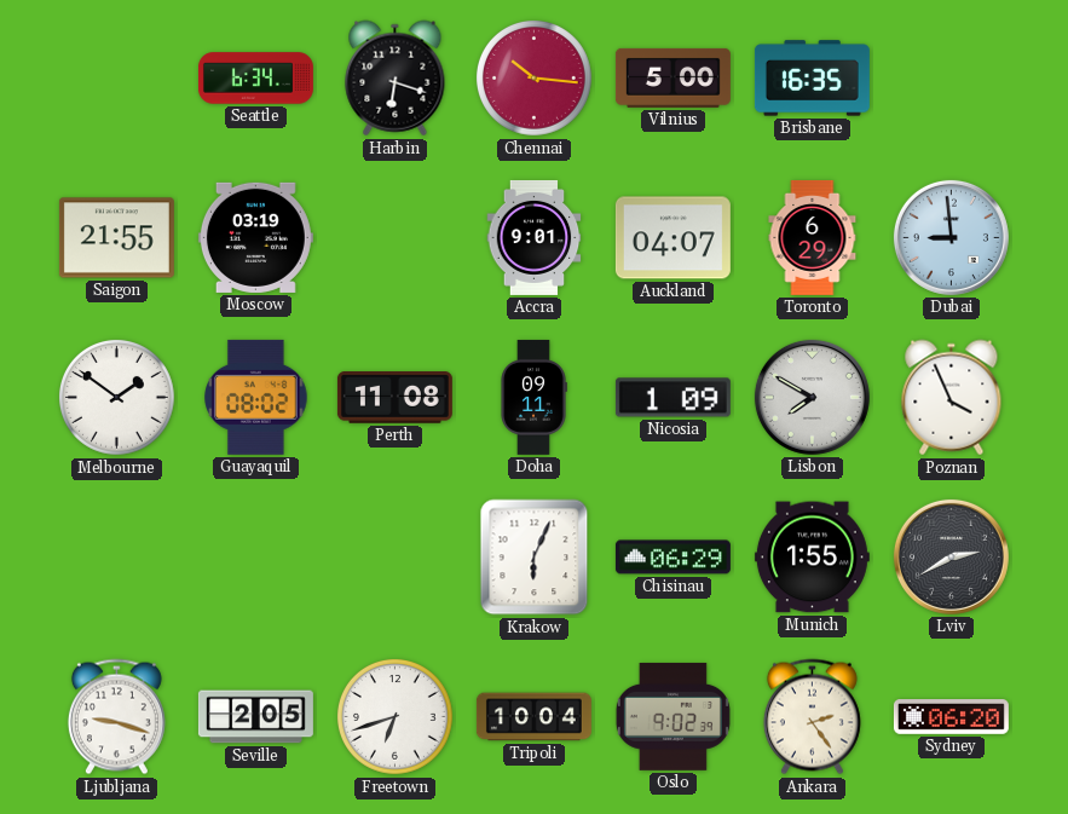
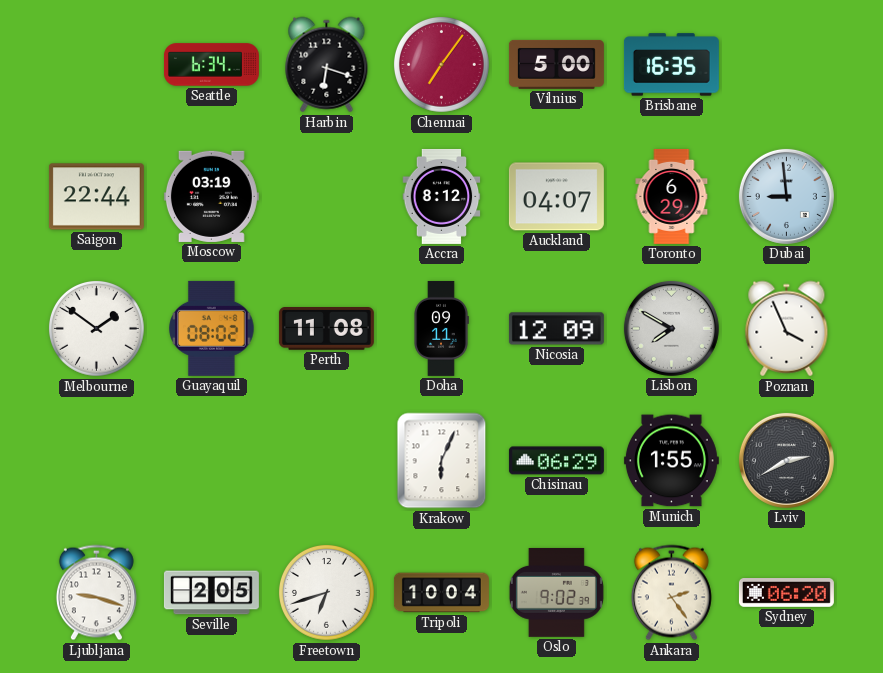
Chennai: 10:16 -> 7:06
Saigon: 21:55 -> 22:44
Accra: 9:01 -> 8:12
Nicosia: 1:09 -> 12:09
